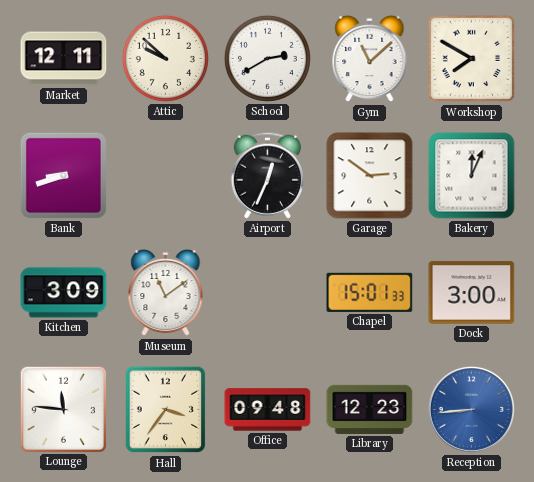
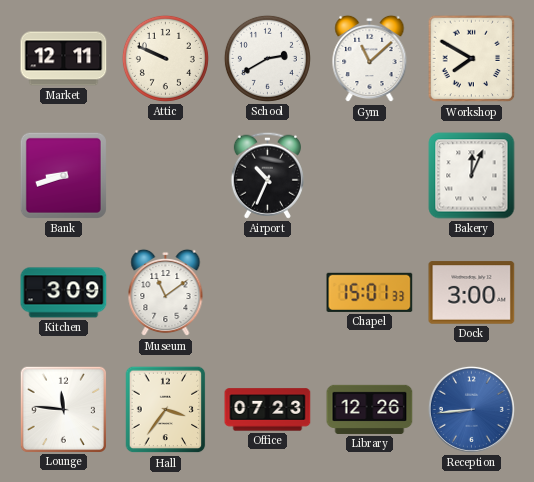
Attic: 9:52 -> 9:49
Airport: 12:34 -> 10:34
Garage: 2:51 -> none
Office: 09:48 -> 07:23
Library: 12:23 -> 12:26
